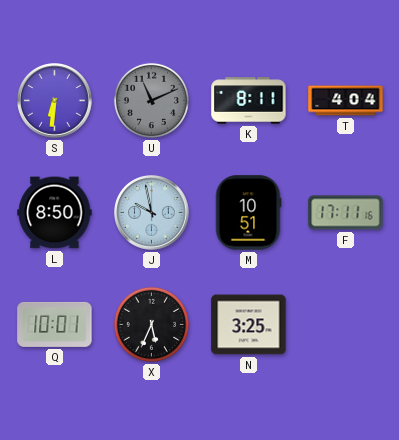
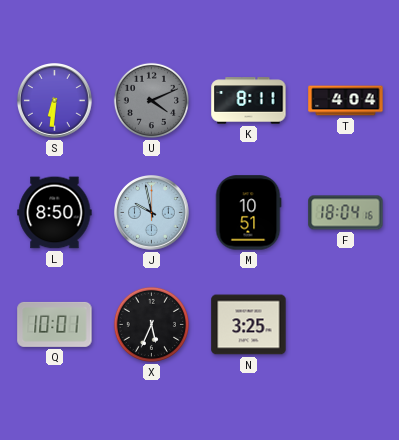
U: 11:11 -> 4:11
F: 17:11 -> 18:04
